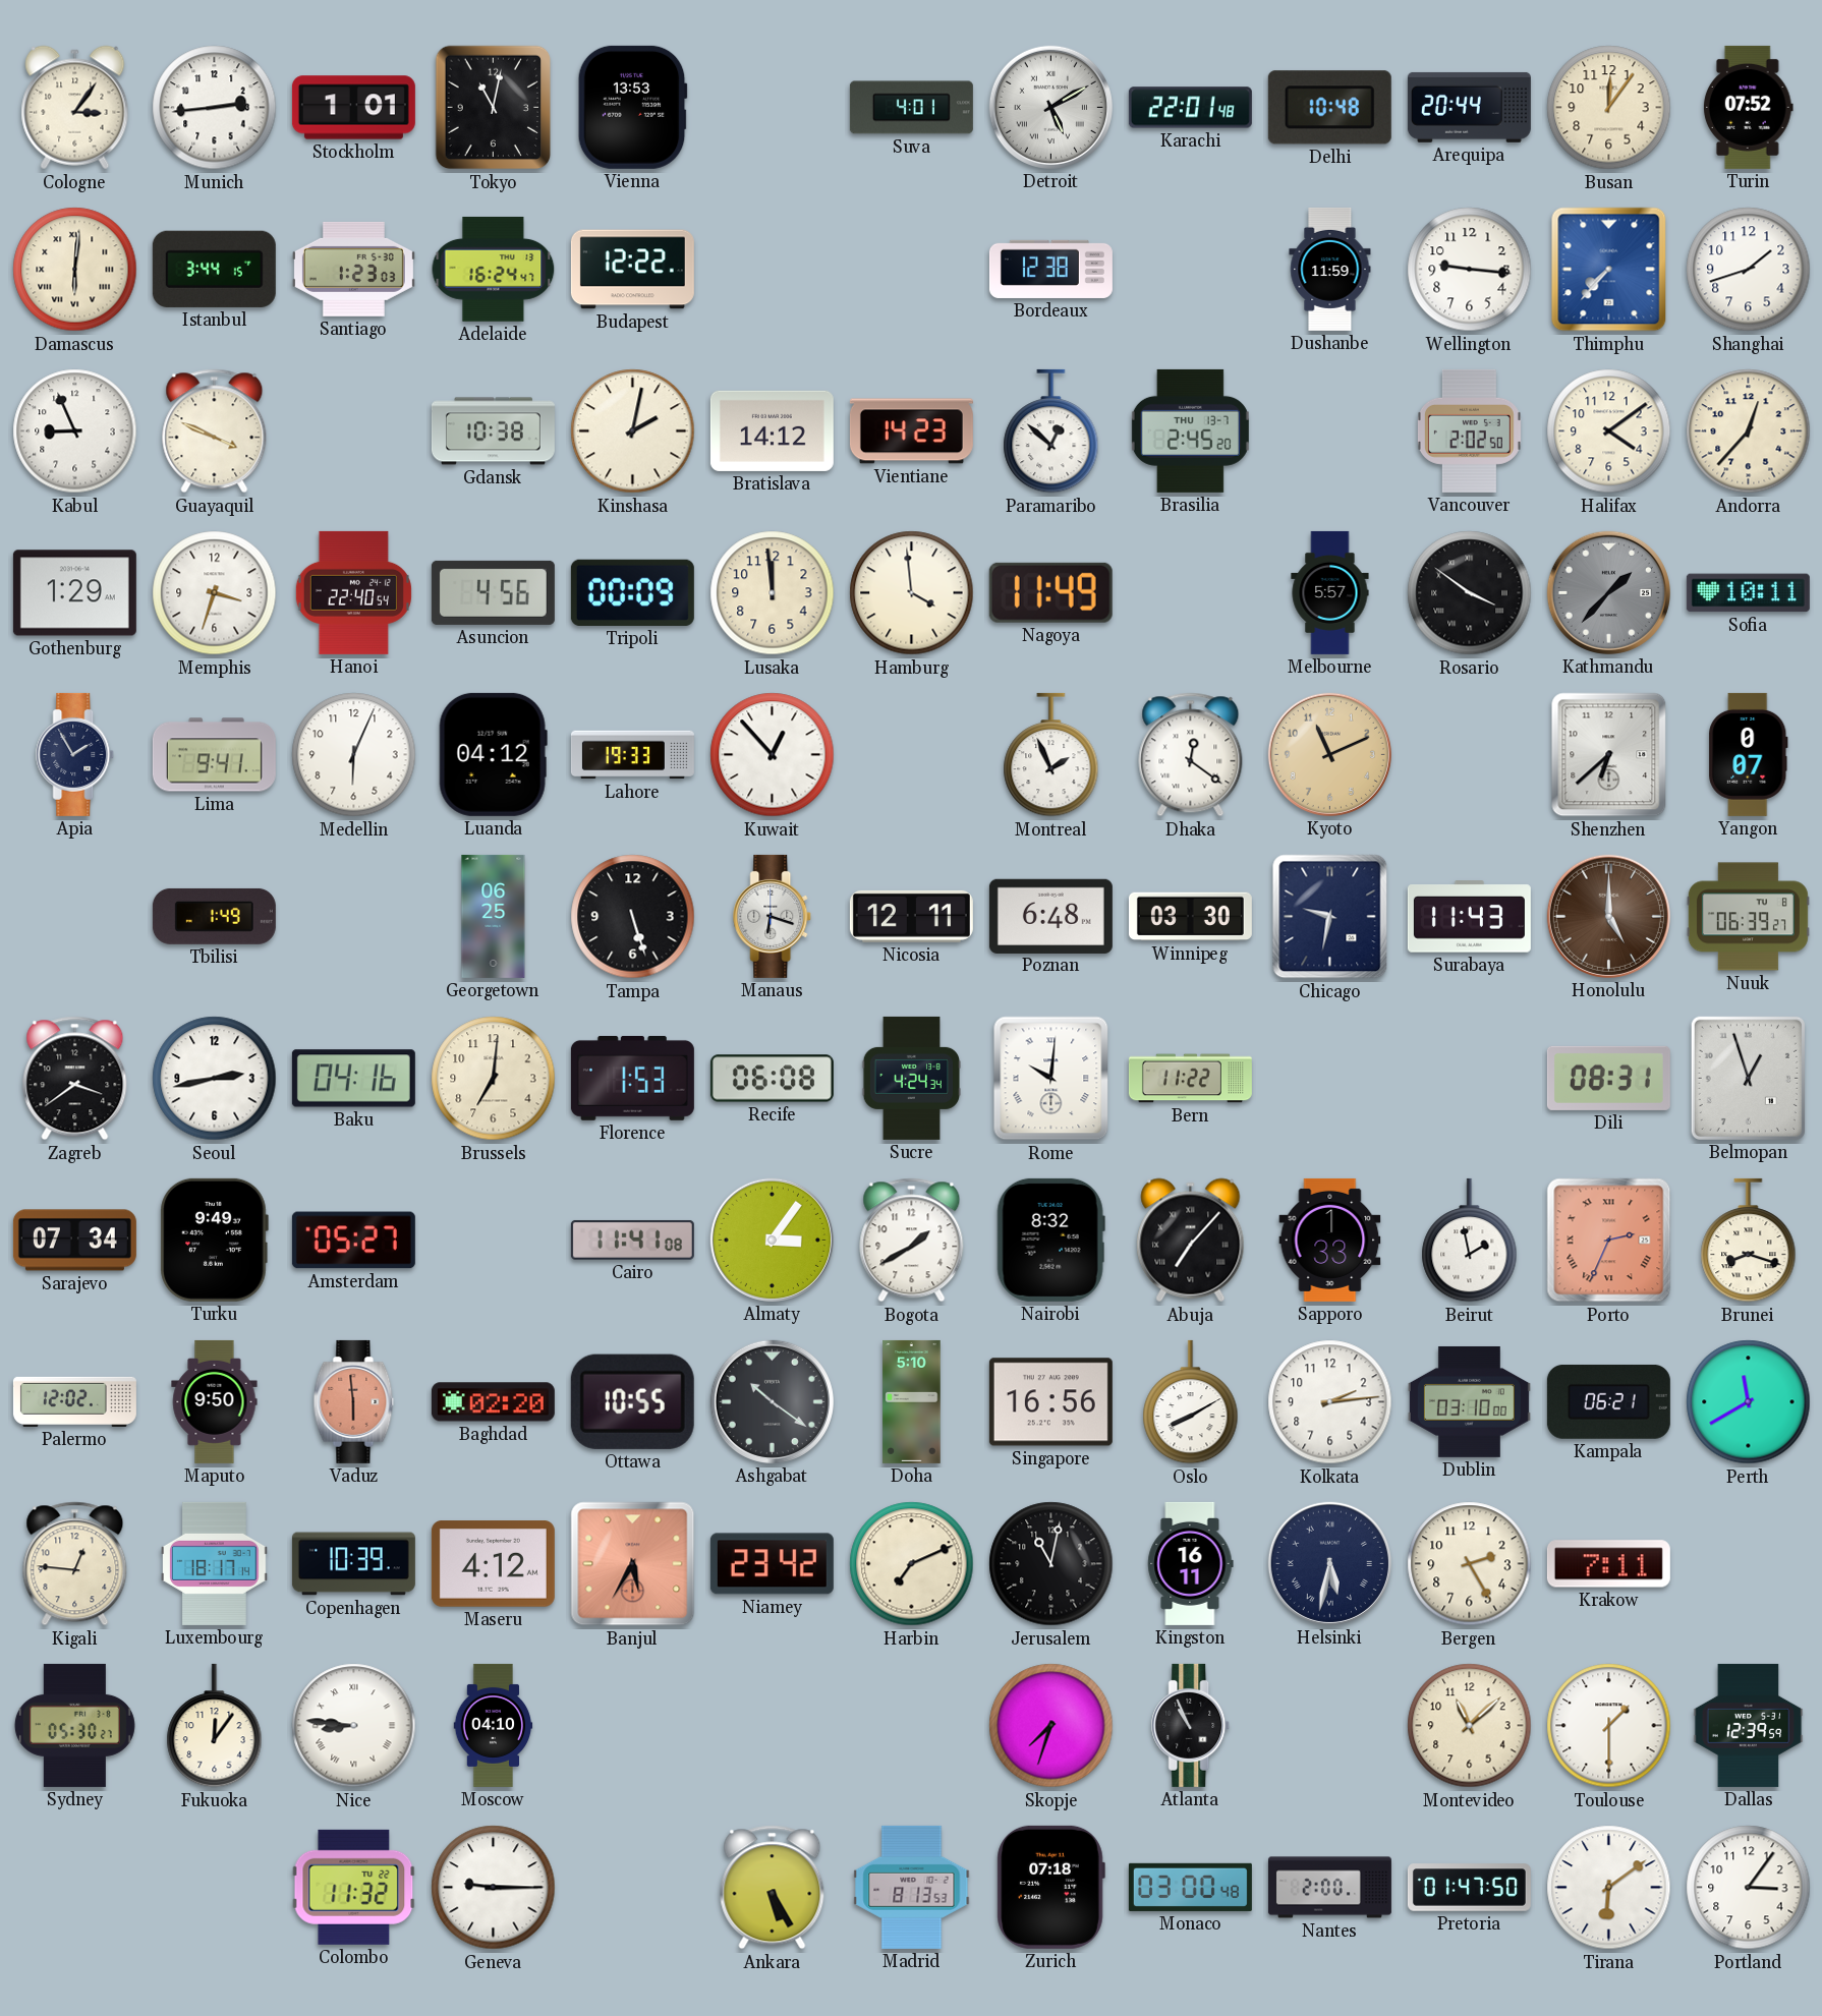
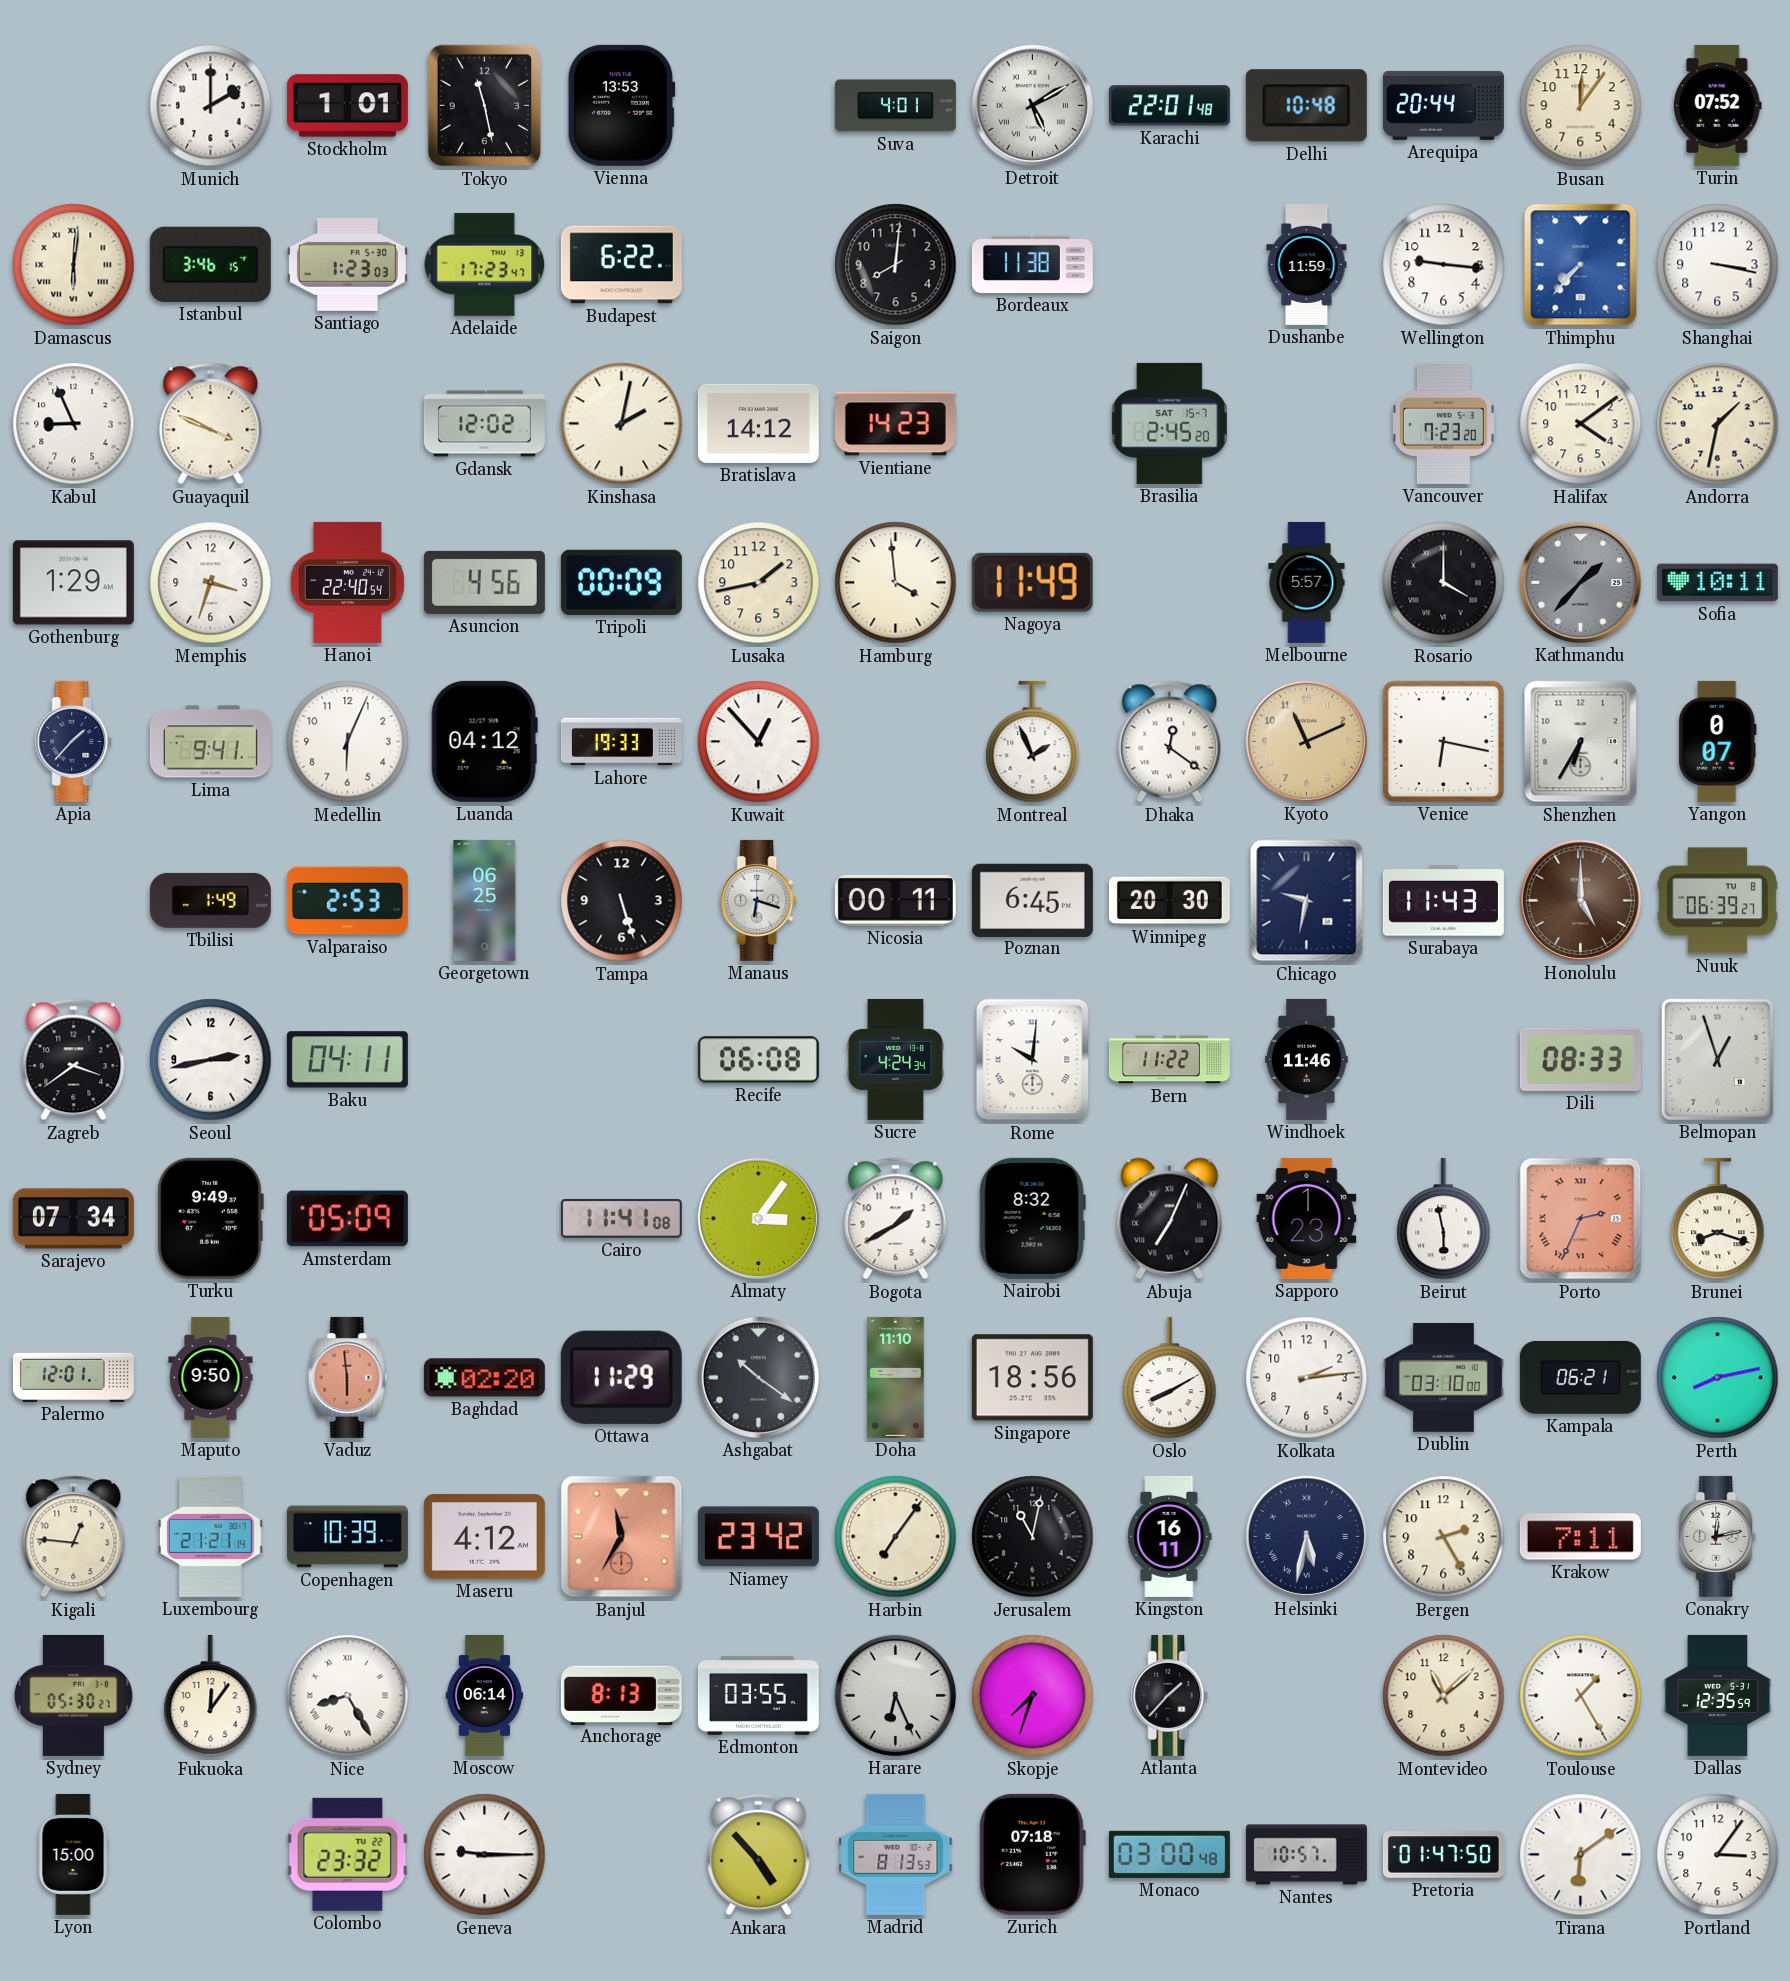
Cologne: 3:06 -> none
Munich: 2:44 -> 2:00
Tokyo: 11:02 -> 11:28
Istanbul: 3:44 -> 3:46
Adelaide: 16:24 -> 17:23
Budapest: 12:22 -> 6:22
Saigon: none -> 8:01
Bordeaux: 12:38 -> 11:38
Shanghai: 1:42 -> 3:17
Gdansk: 10:38 -> 12:02
Paramaribo: 12:52 -> none
Brasilia date: THU 13-7 -> SAT 15-7
Vancouver: 2:02 -> 7:23
Andorra: 12:37 -> 1:32
Lusaka: 11:59 -> 1:43
Rosario: 3:51 -> 4:00
Apia: 1:55 -> 1:37
Venice: none -> 6:17
Shenzhen: 6:38 -> 6:35
Valparaiso: none -> 2:53
Nicosia: 12:11 -> 00:11
Poznan: 6:48 -> 6:45
Winnipeg: 03:30 -> 20:30
Baku: 04:16 -> 04:11
Brussels: 7:01 -> none
Florence: 1:53 -> none
Windhoek: none -> 11:46
Dili: 08:31 -> 08:33
Amsterdam: 05:27 -> 05:09
Abuja: 7:07 -> 7:04
Sapporo: 1:33 -> 1:23
Beirut: 1:58 -> 5:58
Palermo: 12:02 -> 12:01
Ottawa: 10:55 -> 11:29
Doha: 5:10 -> 11:10
Singapore: 16:56 -> 18:56
Perth: 11:40 -> 8:13
Luxembourg: 18:17 -> 21:21
Banjul: 5:35 -> 11:35
Harbin: 7:11 -> 7:06
Conakry: none -> 12:13
Nice: 8:46 -> 8:25
Moscow: 04:10 -> 06:14
Anchorage: none -> 8:13
Edmonton: none -> 03:55
Harare: none -> 6:26
Atlanta: 10:56 -> 1:37
Toulouse: 1:30 -> 1:25
Dallas: 12:39 -> 12:35
Lyon: none -> 15:00
Colombo: 11:32 -> 23:32
Ankara: 5:25 -> 4:53
Nantes: 2:00 -> 10:57
